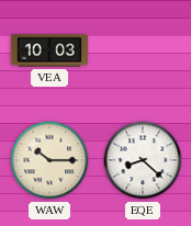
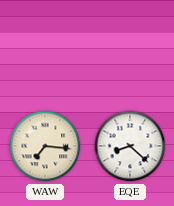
VEA: 10:03 -> none
WAW: 10:15 -> 7:16
